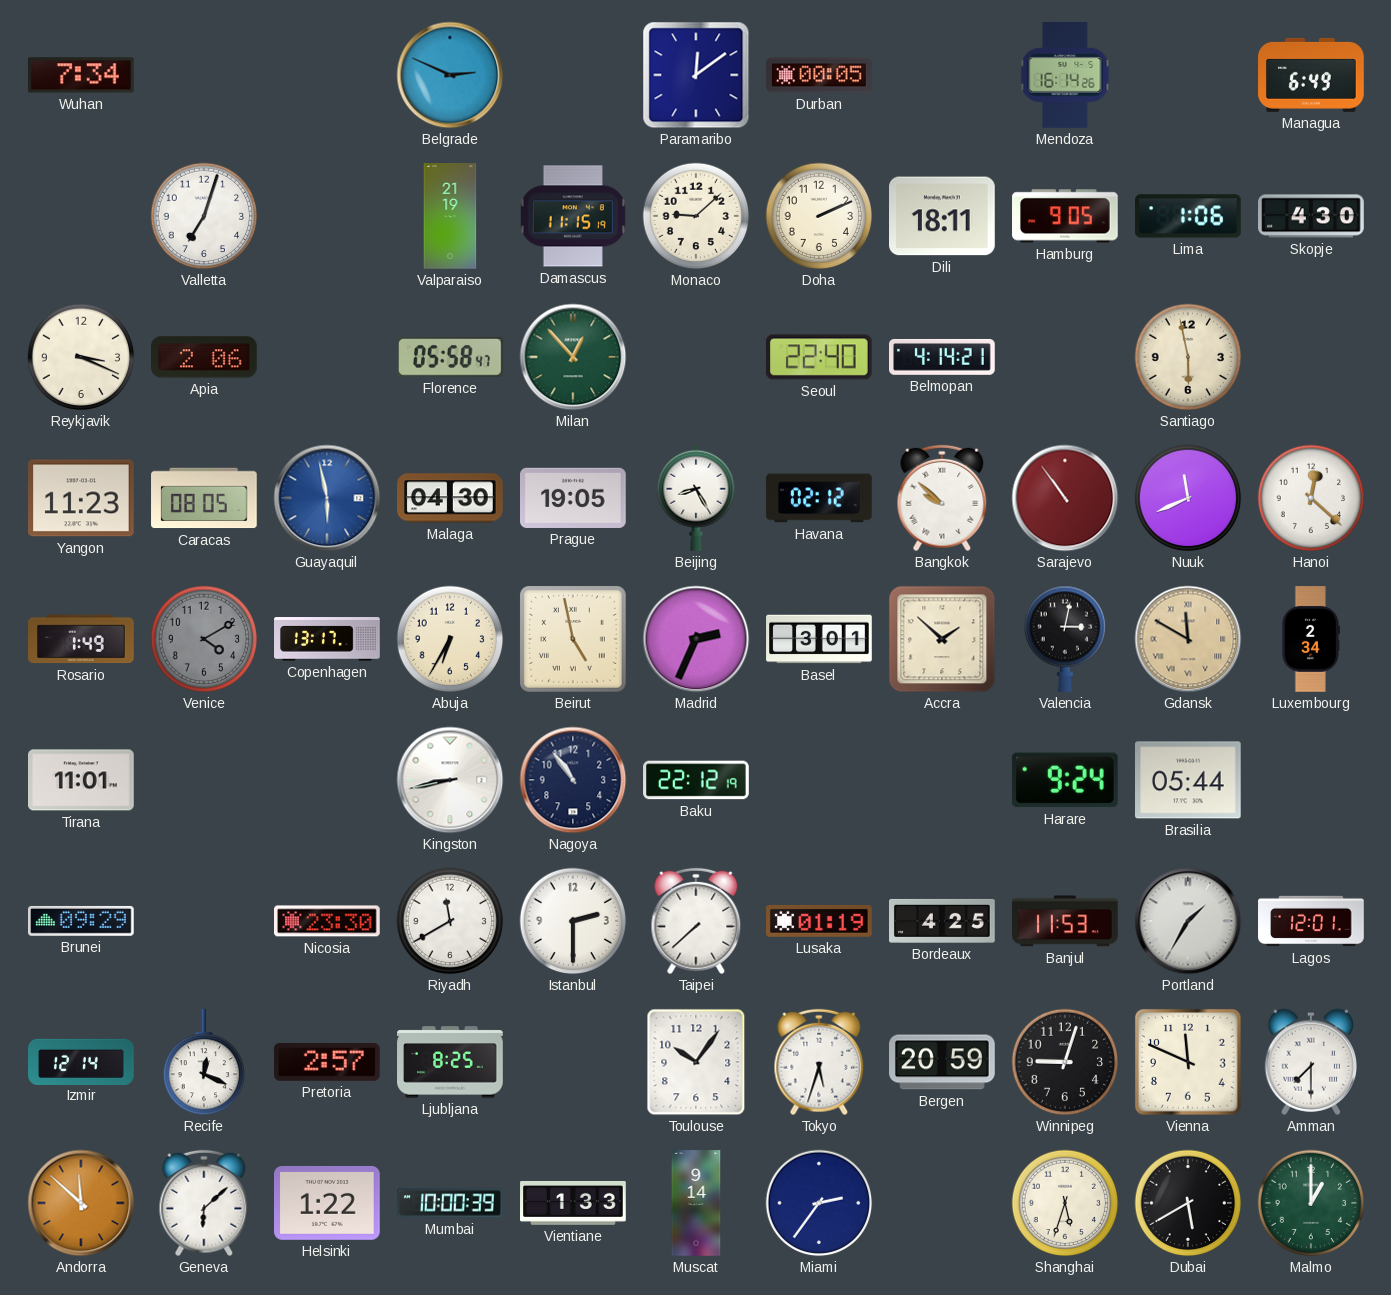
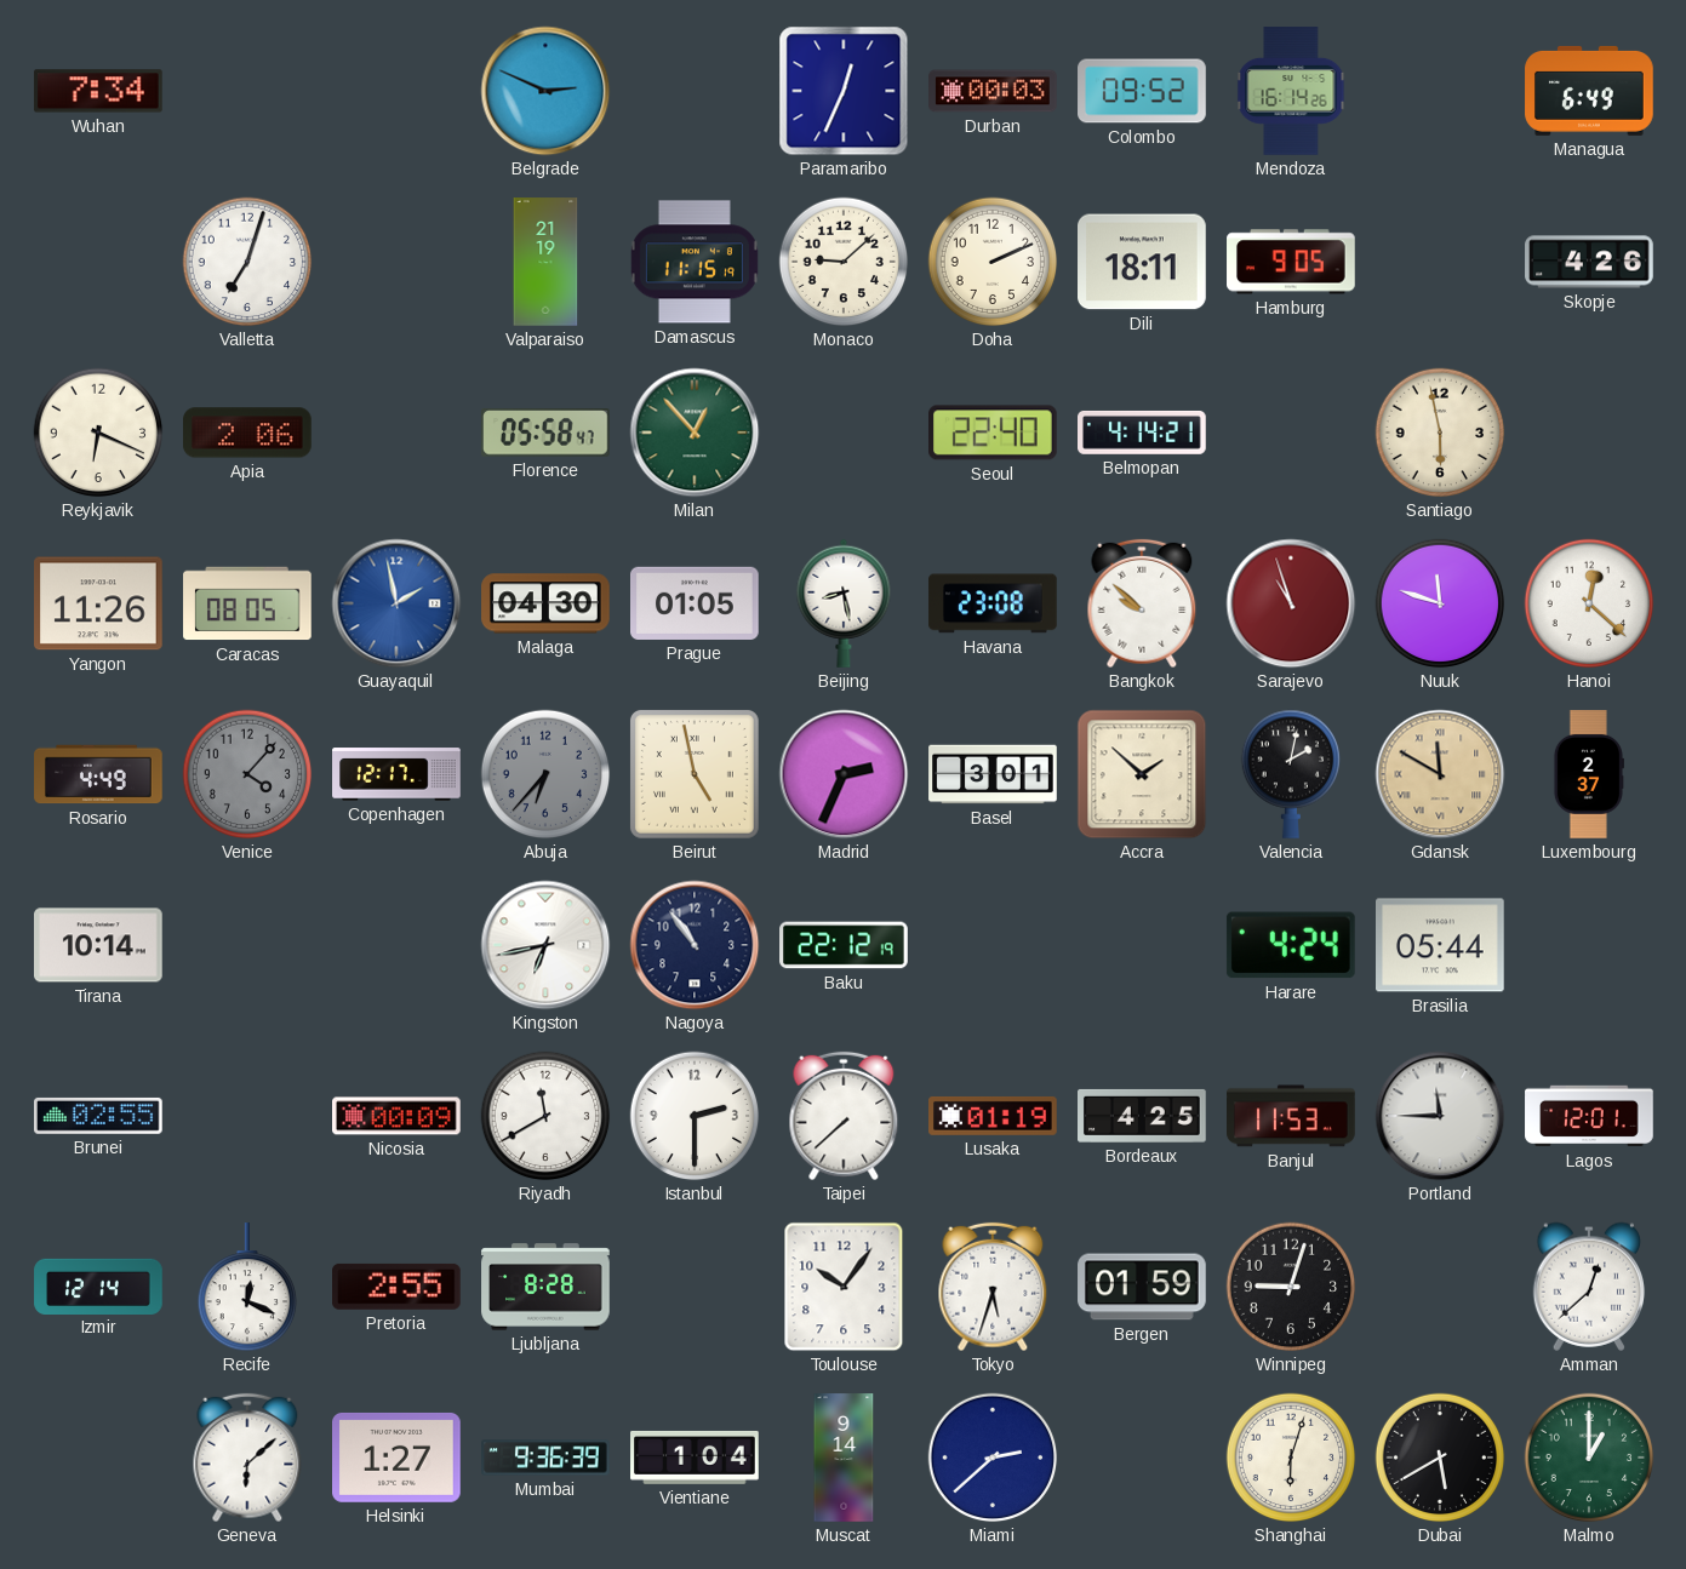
Paramaribo: 12:09 -> 12:34
Durban: 00:05 -> 00:03
Colombo: none -> 09:52
Lima: 1:06 -> none
Skopje: 4:30 -> 4:26
Reykjavik: 3:19 -> 6:19
Yangon: 11:23 -> 11:26
Guayaquil: 5:58 -> 1:58
Prague: 19:05 -> 01:05
Beijing: 8:25 -> 8:28
Havana: 02:12 -> 23:08
Sarajevo: 10:54 -> 10:57
Nuuk: 11:41 -> 11:48
Rosario: 1:49 -> 4:49
Venice: 4:10 -> 4:07
Copenhagen: 13:17 -> 12:17
Abuja: 6:35 -> 6:37
Abuja dial: cream -> grey
Valencia: 3:02 -> 2:02
Luxembourg: 2:34 -> 2:37
Tirana: 11:01 -> 10:14
Kingston: 8:43 -> 6:43
Harare: 9:24 -> 4:24
Brunei: 09:29 -> 02:55
Nicosia: 23:30 -> 00:09
Portland: 1:35 -> 11:45
Pretoria: 2:57 -> 2:55
Ljubljana: 8:25 -> 8:28
Bergen: 20:59 -> 01:59
Vienna: 11:49 -> none
Amman: 7:30 -> 12:38
Andorra: 11:52 -> none
Helsinki: 1:22 -> 1:27
Mumbai: 10:00 -> 9:36
Vientiane: 1:33 -> 1:04
Miami: 2:36 -> 2:38
Shanghai: 5:33 -> 6:03
